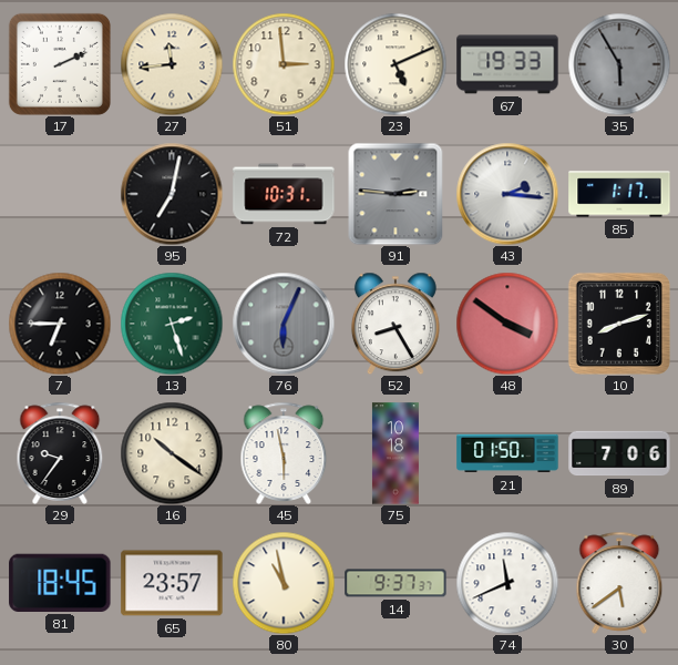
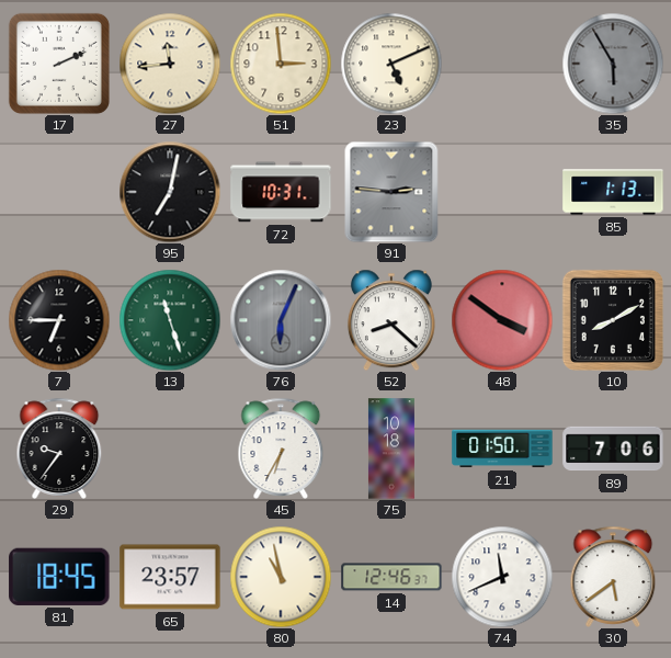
67: 19:33 -> none
43: 2:16 -> none
85: 1:17 -> 1:13
13: 2:27 -> 11:27
52: 8:25 -> 8:22
10: 8:12 -> 8:10
16: 10:21 -> none
45: 5:58 -> 6:35
14: 9:37 -> 12:46
